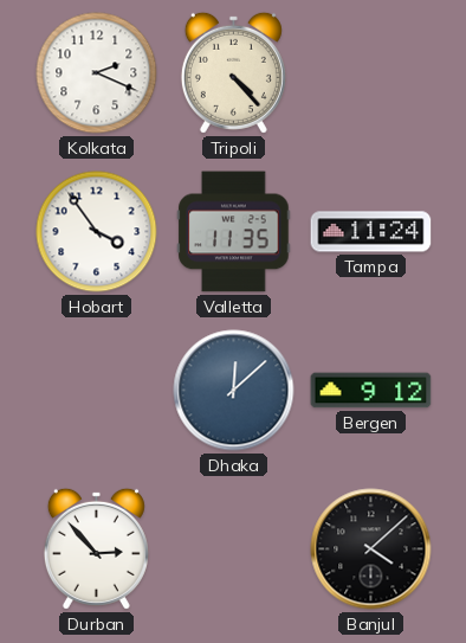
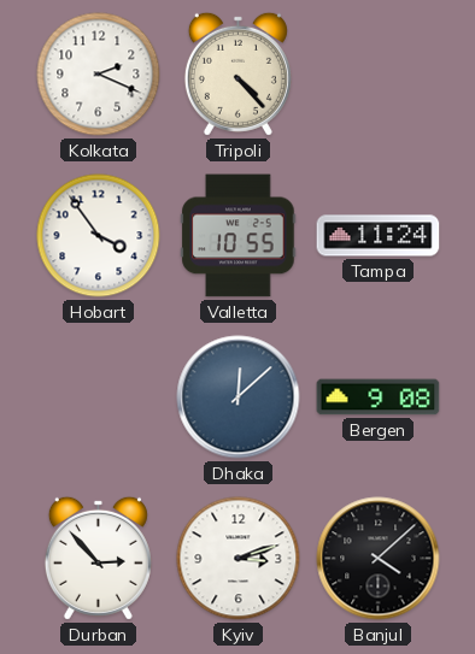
Valletta: 11:35 -> 10:55
Bergen: 9:12 -> 9:08
Kyiv: none -> 3:12
